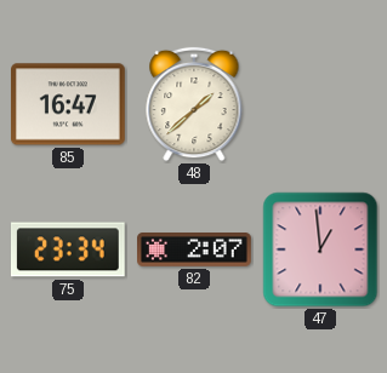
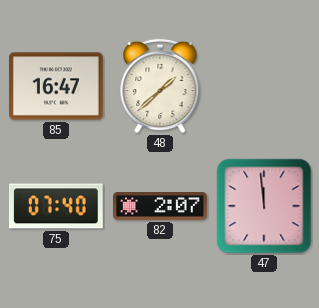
75: 23:34 -> 07:40
47: 12:59 -> 11:59
